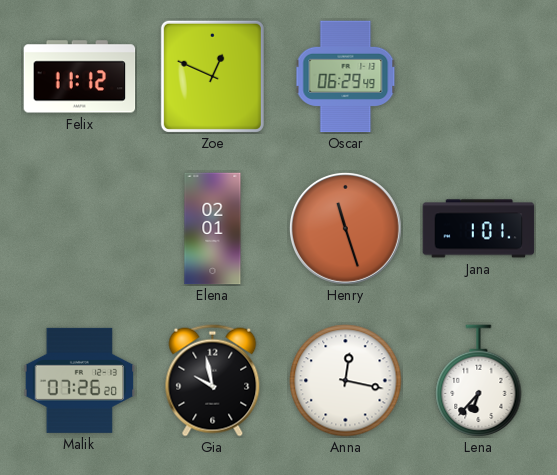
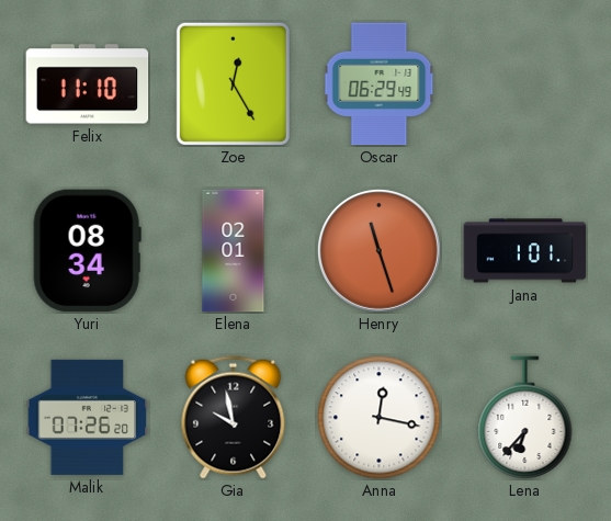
Felix: 11:12 -> 11:10
Zoe: 12:49 -> 12:25
Yuri: none -> 08:34
